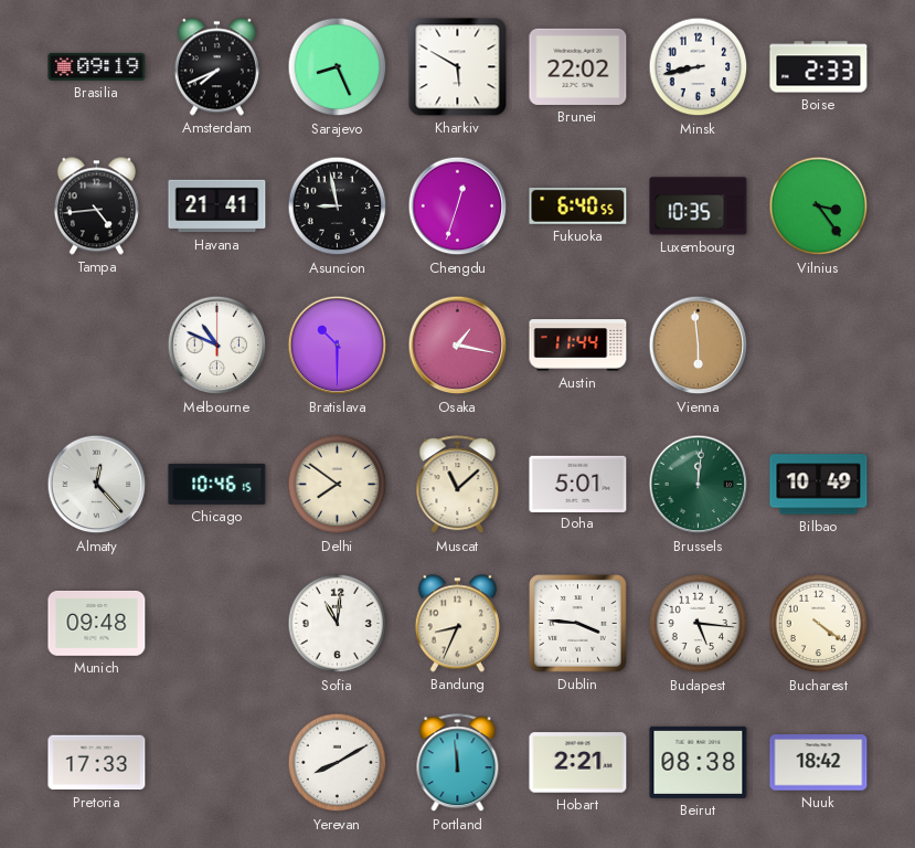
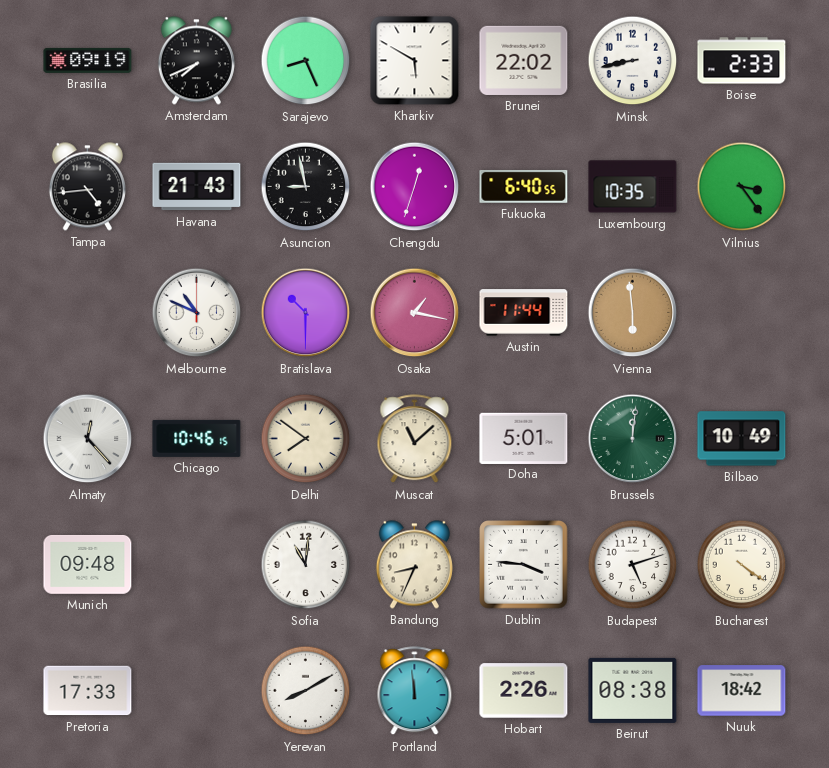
Havana: 21:41 -> 21:43
Budapest: 5:16 -> 5:12
Hobart: 2:21 -> 2:26
